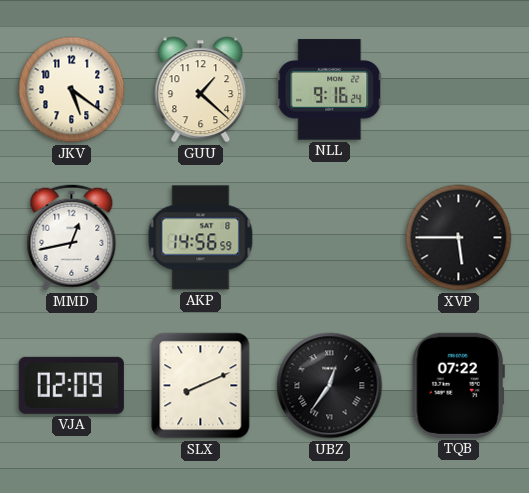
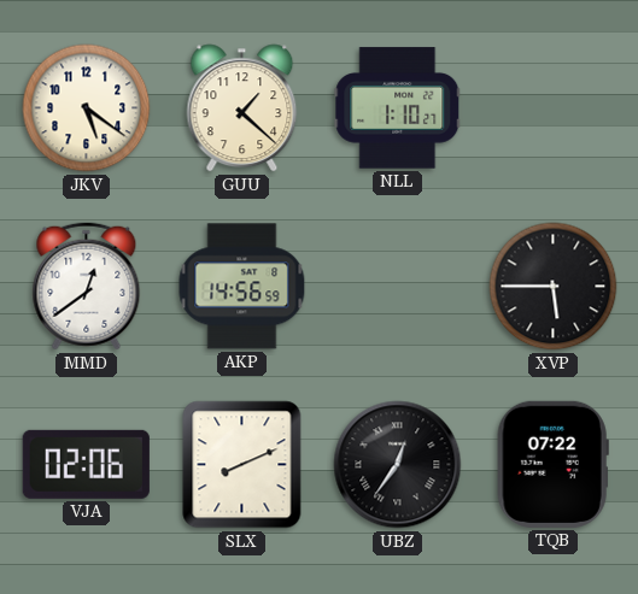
NLL: 9:16 -> 1:10
MMD: 12:43 -> 12:39
VJA: 02:09 -> 02:06
